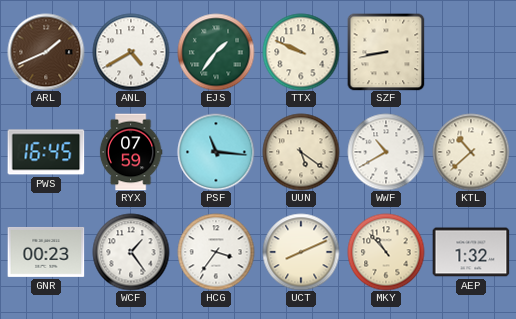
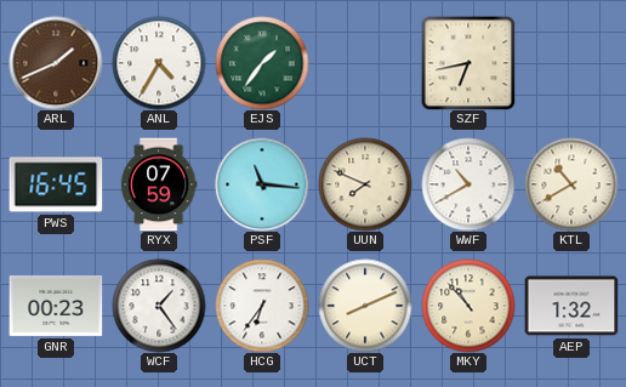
ANL: 4:40 -> 4:35
TTX: 9:49 -> none
SZF: 8:43 -> 6:43
UUN: 5:21 -> 7:49
KTL: 10:38 -> 10:40
HCG: 3:36 -> 6:36
